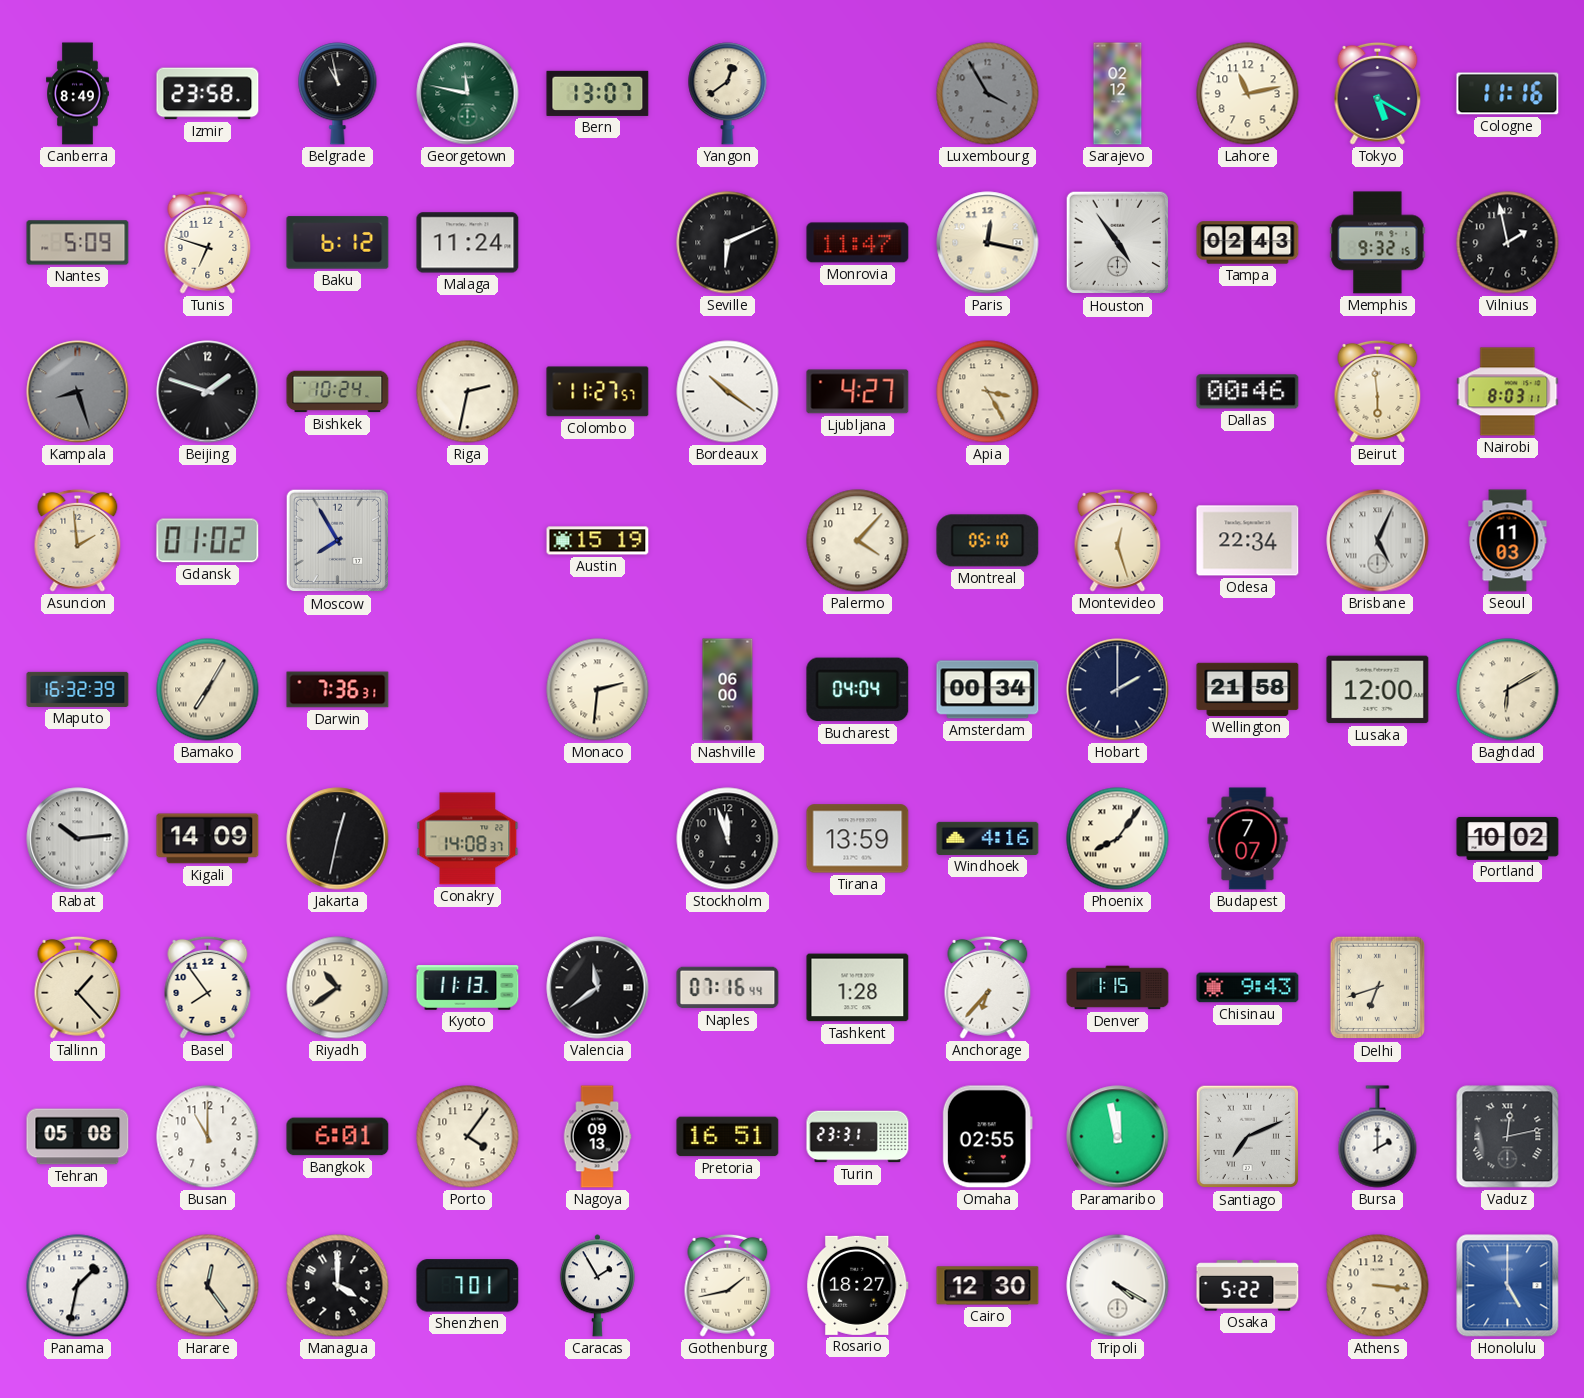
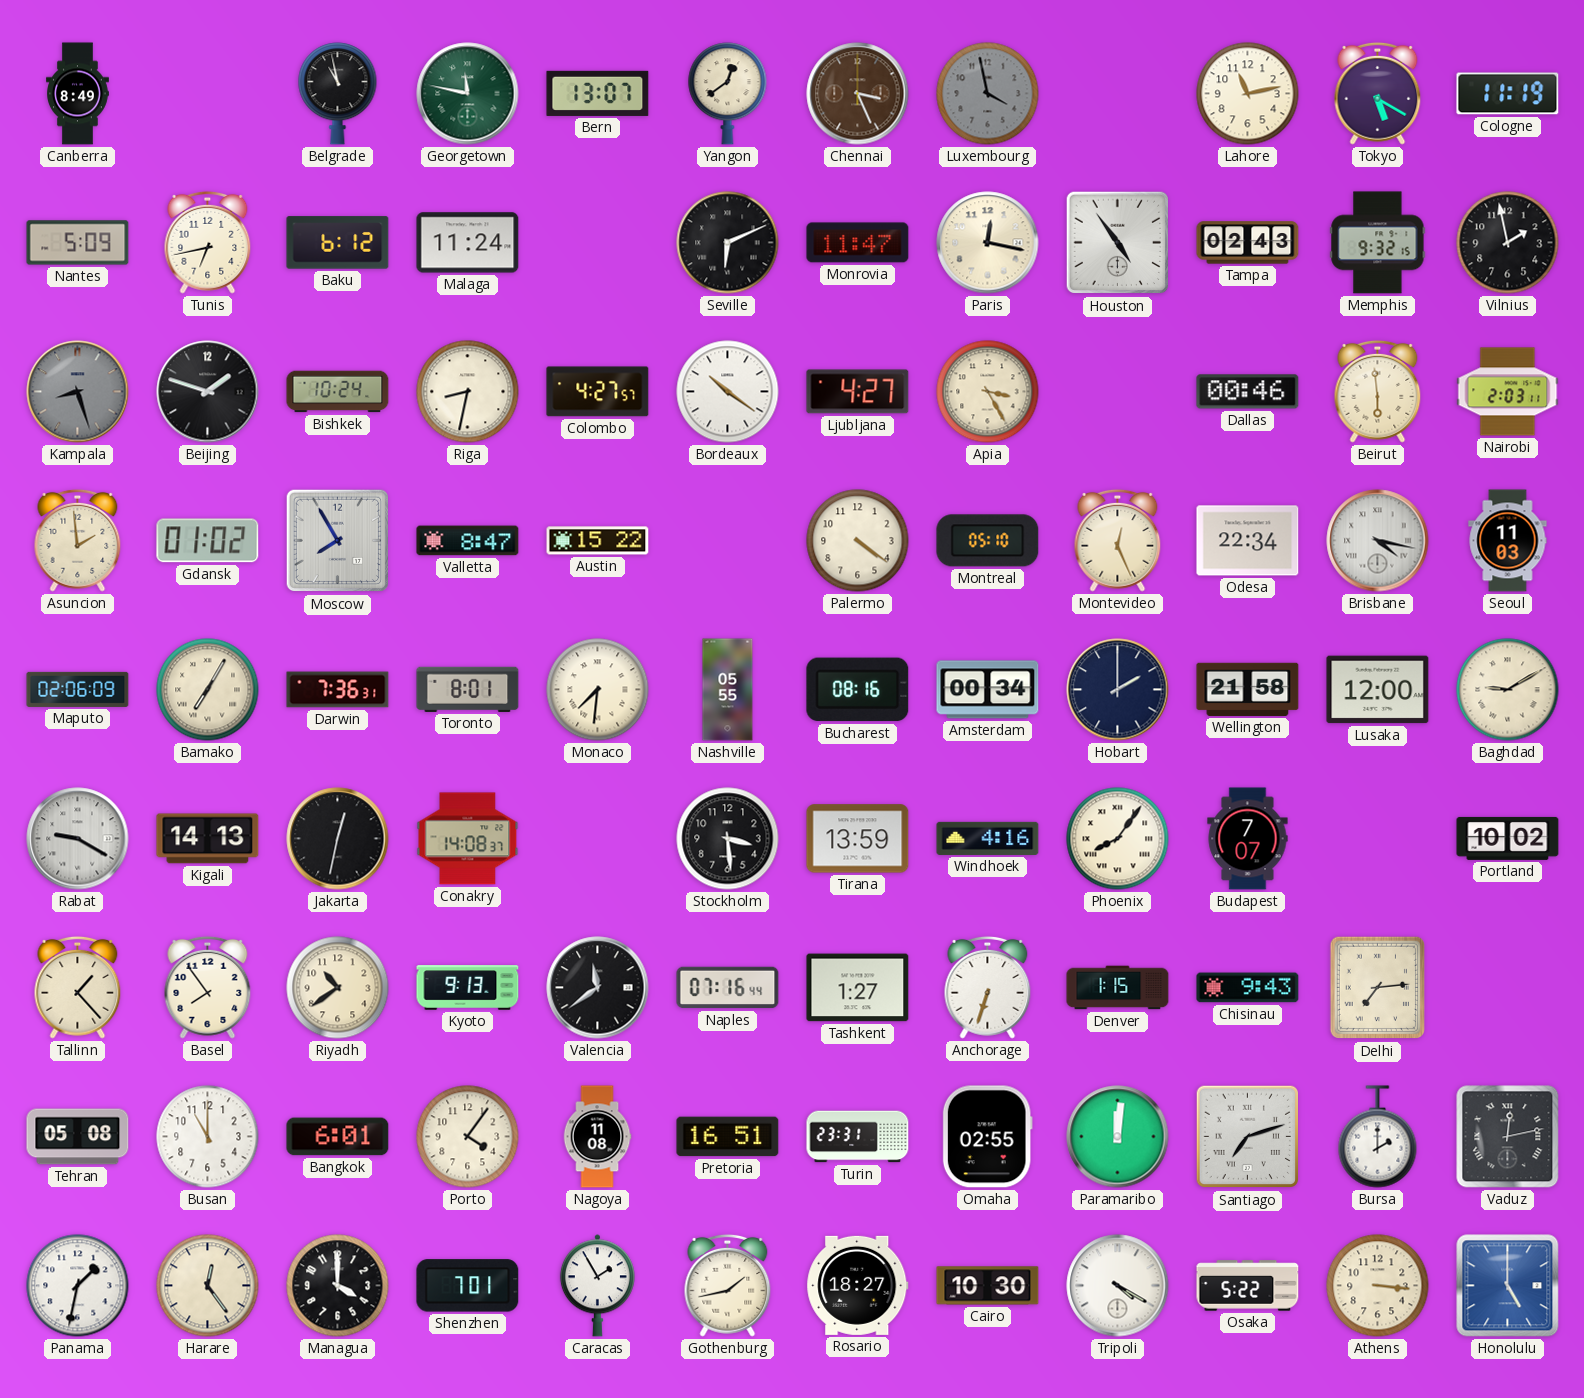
Izmir: 23:58 -> none
Chennai: none -> 3:26
Luxembourg: 3:55 -> 3:58
Sarajevo: 02:12 -> none
Cologne: 11:16 -> 11:19
Tunis: 6:48 -> 6:43
Riga: 2:32 -> 8:32
Colombo: 11:27 -> 4:27
Nairobi: 8:03 -> 2:03
Valletta: none -> 8:47
Austin: 15:19 -> 15:22
Palermo: 4:07 -> 4:21
Montevideo: 12:27 -> 12:26
Brisbane: 5:04 -> 4:17
Maputo: 16:32 -> 02:06
Toronto: none -> 8:01
Monaco: 2:31 -> 7:31
Nashville: 06:00 -> 05:55
Bucharest: 04:04 -> 08:16
Baghdad: 6:10 -> 9:10
Rabat: 10:14 -> 9:20
Kigali: 14:09 -> 14:13
Stockholm: 11:57 -> 3:29
Kyoto: 11:13 -> 9:13
Tashkent: 1:28 -> 1:27
Anchorage: 6:37 -> 6:33
Delhi: 6:42 -> 7:14
Nagoya: 09:13 -> 11:08
Paramaribo: 11:58 -> 12:01
Santiago: 7:11 -> 7:12
Cairo: 12:30 -> 10:30
